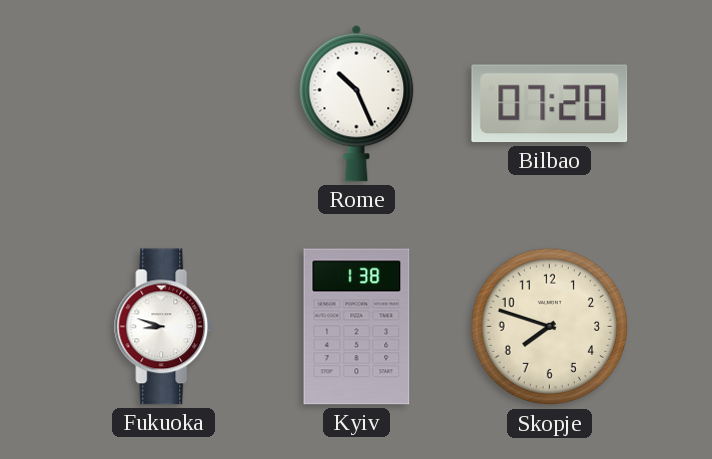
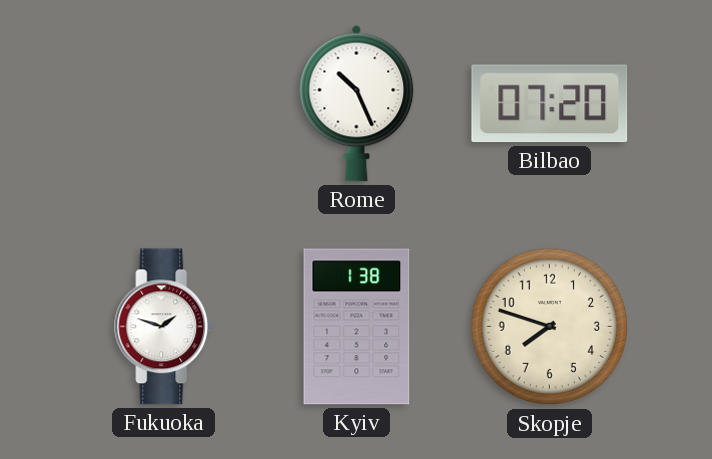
Fukuoka: 8:48 -> 1:48
